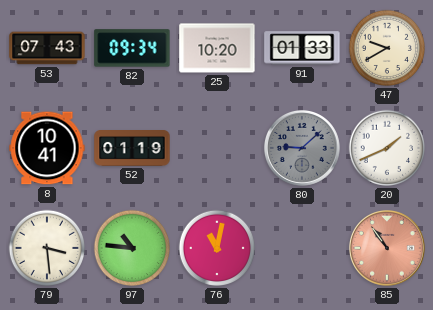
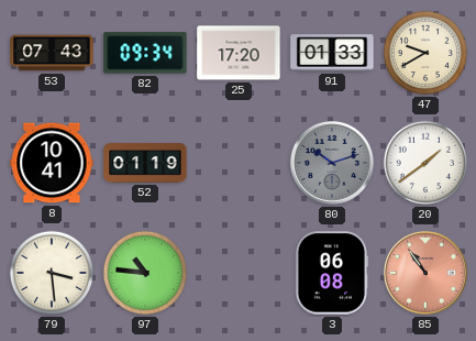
25: 10:20 -> 17:20
80: 9:08 -> 10:12
20: 1:41 -> 1:39
76: 11:02 -> none
3: none -> 06:08
